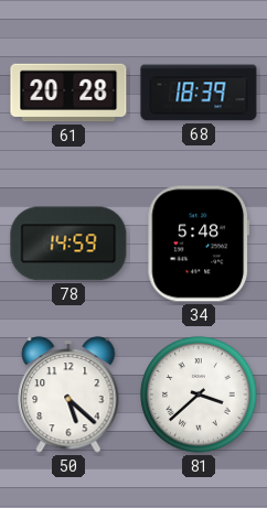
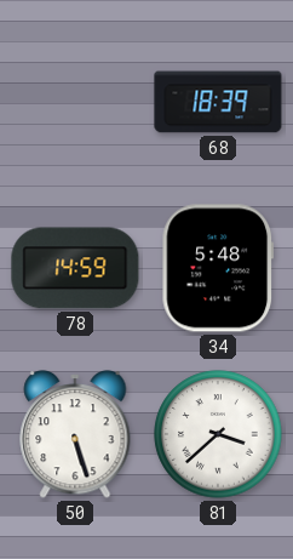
61: 20:28 -> none
50: 5:22 -> 5:27
